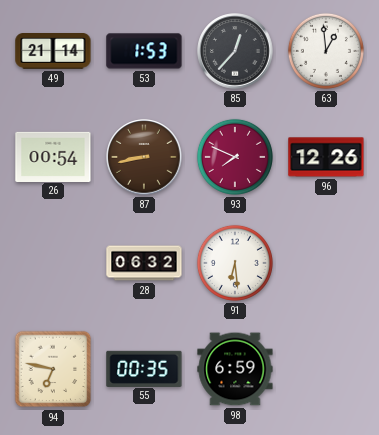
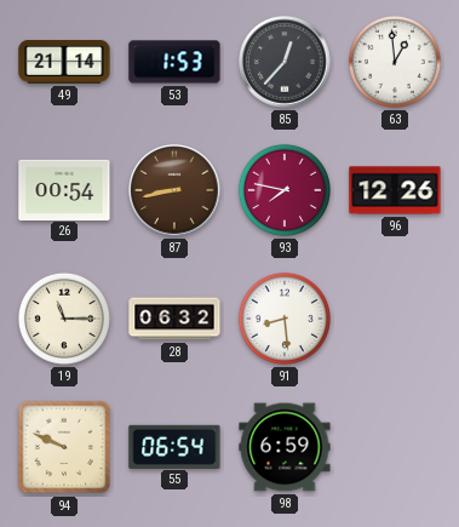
93: 7:49 -> 7:47
19: none -> 11:15
91: 6:29 -> 8:29
94: 6:47 -> 9:49
55: 00:35 -> 06:54
